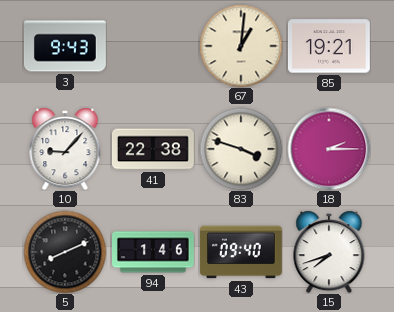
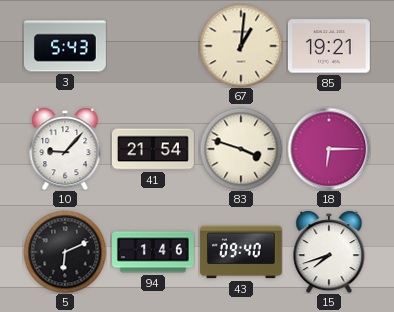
3: 9:43 -> 5:43
41: 22:38 -> 21:54
18: 2:15 -> 6:15
5: 8:11 -> 6:11
